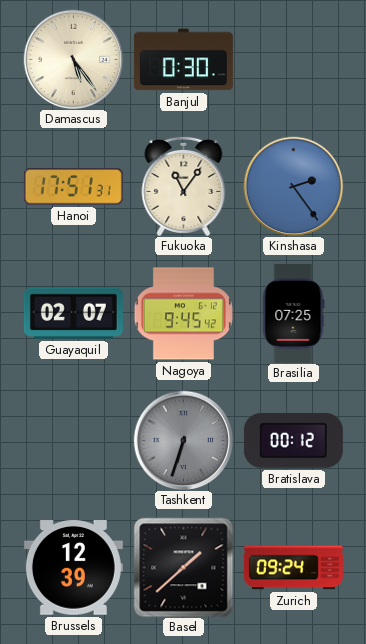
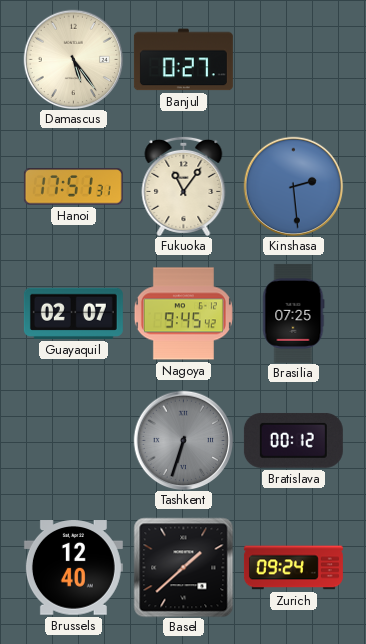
Banjul: 0:30 -> 0:27
Kinshasa: 2:24 -> 2:29
Brussels: 12:39 -> 12:40
